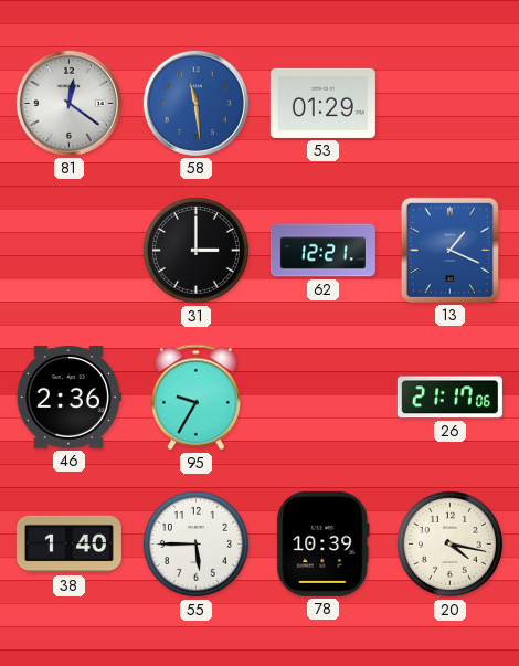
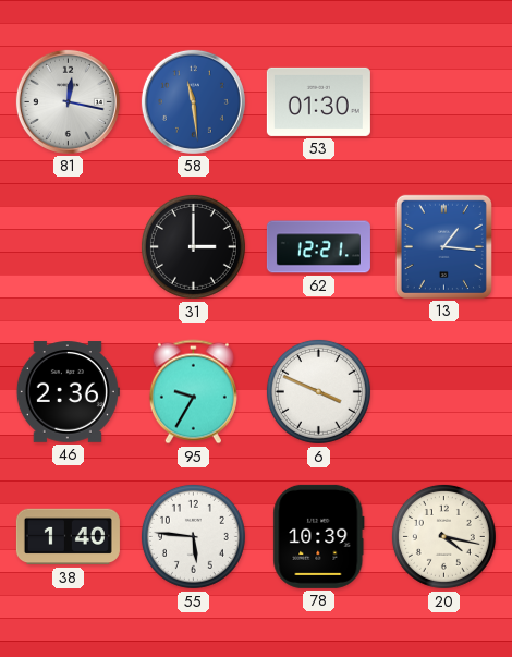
81: 12:21 -> 12:17
53: 01:29 -> 01:30
13: 1:19 -> 1:16
6: none -> 3:49
26: 21:17 -> none
55: 5:45 -> 5:46
